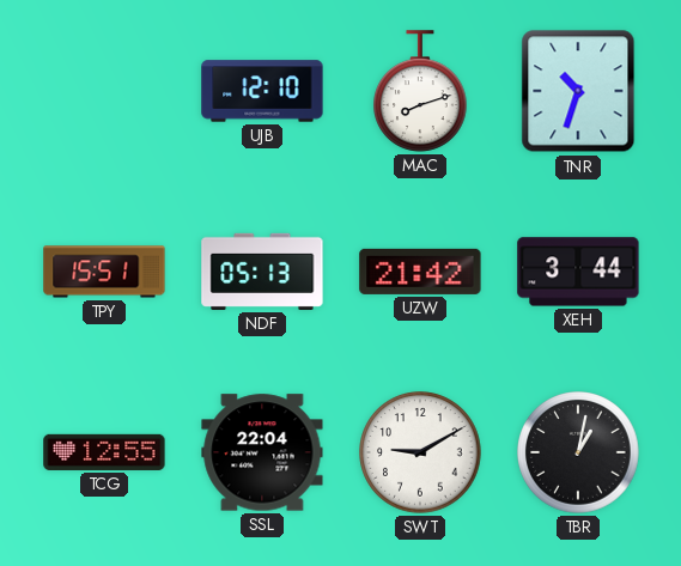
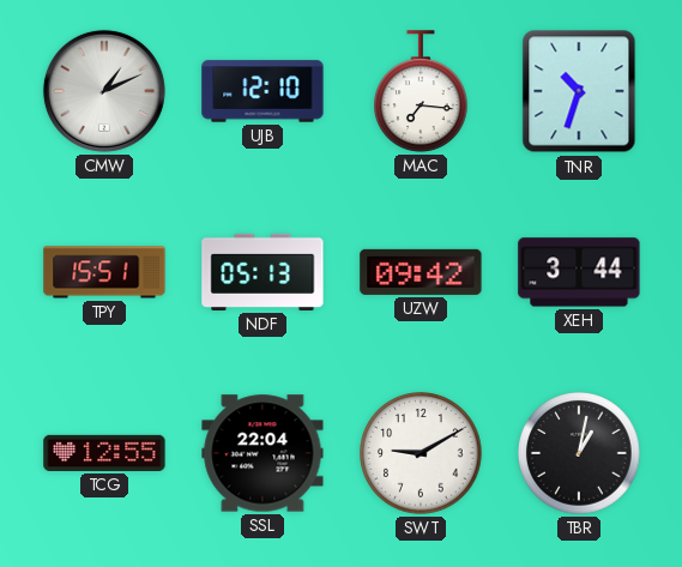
CMW: none -> 1:11
MAC: 8:12 -> 7:16
UZW: 21:42 -> 09:42
